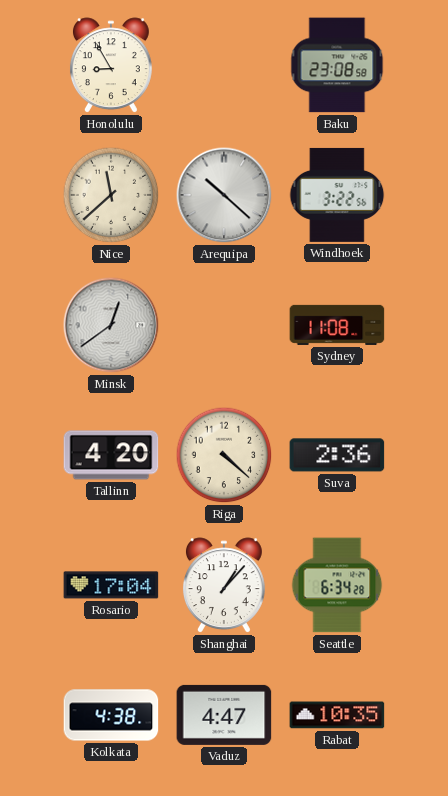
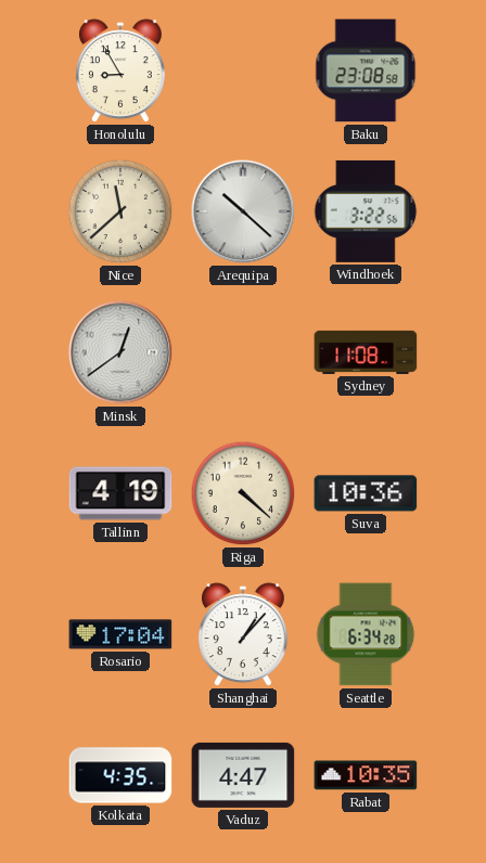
Tallinn: 4:20 -> 4:19
Suva: 2:36 -> 10:36
Kolkata: 4:38 -> 4:35
